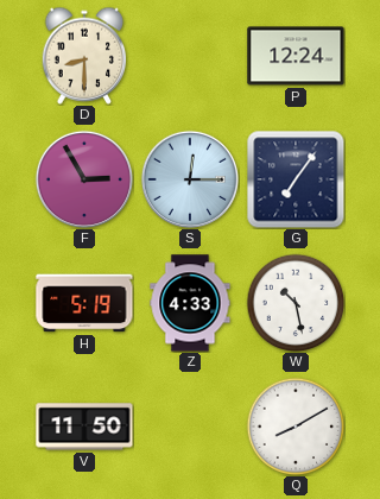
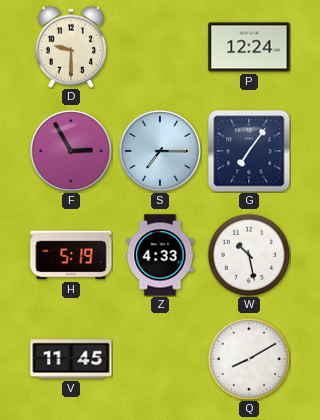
D: 8:30 -> 9:30
S: 12:15 -> 7:15
V: 11:50 -> 11:45
